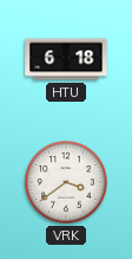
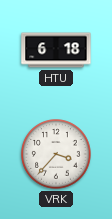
VRK: 3:39 -> 3:37
